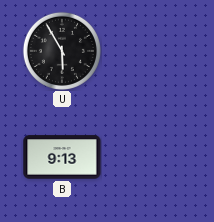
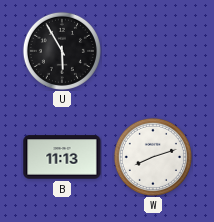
B: 9:13 -> 11:13
W: none -> 8:12
